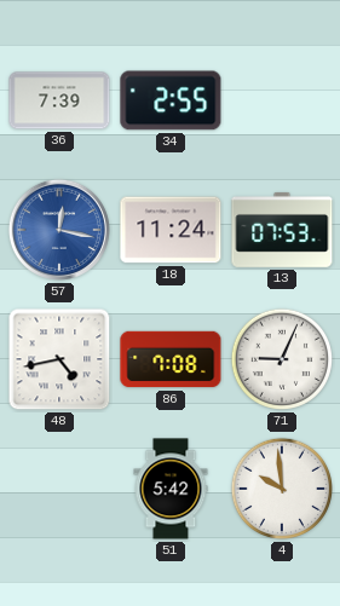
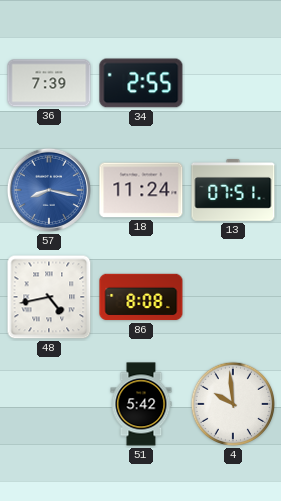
57: 12:17 -> 8:17
13: 07:53 -> 07:51
86: 7:08 -> 8:08
71: 9:04 -> none
